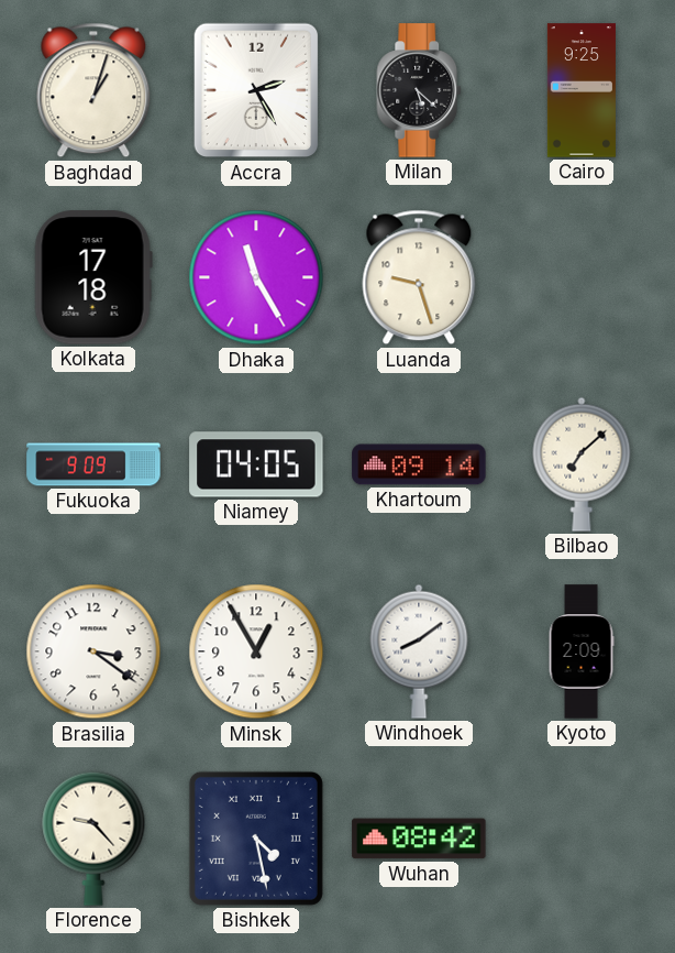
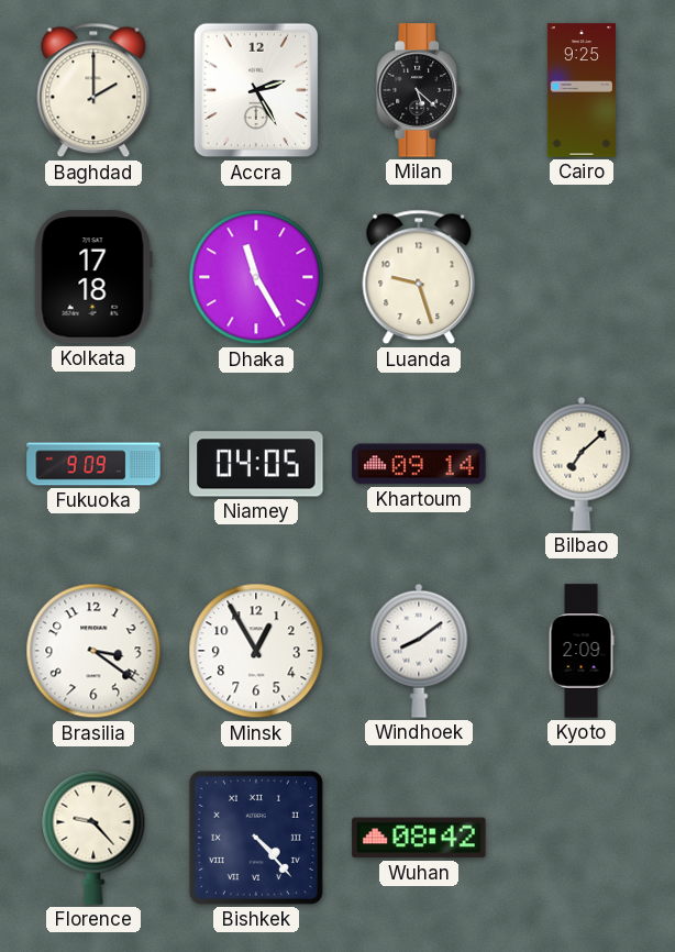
Baghdad: 1:03 -> 2:00
Bishkek: 4:28 -> 4:23
